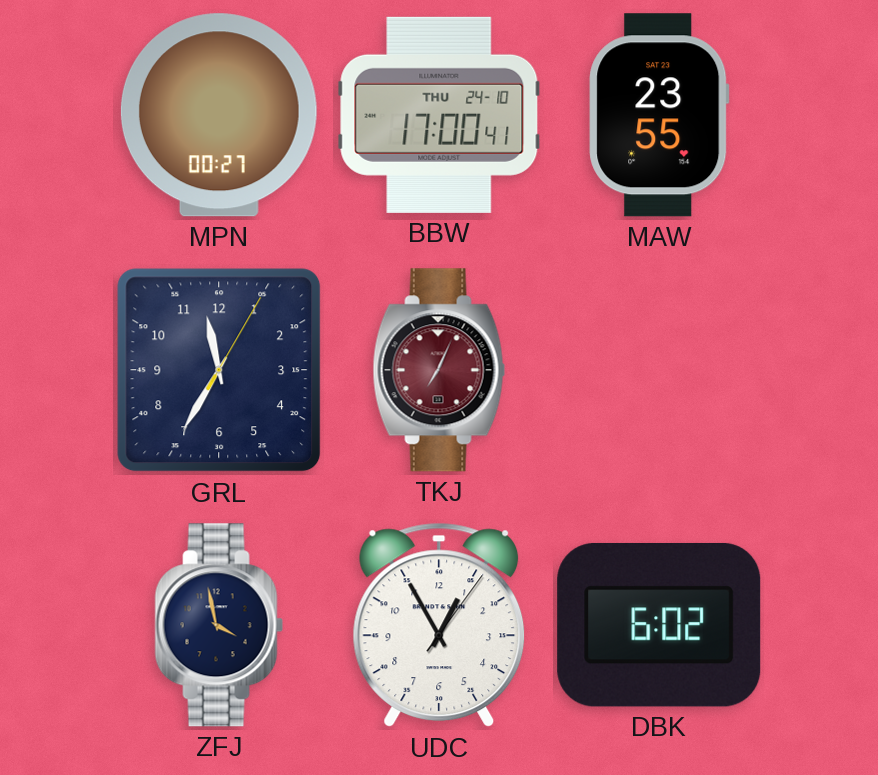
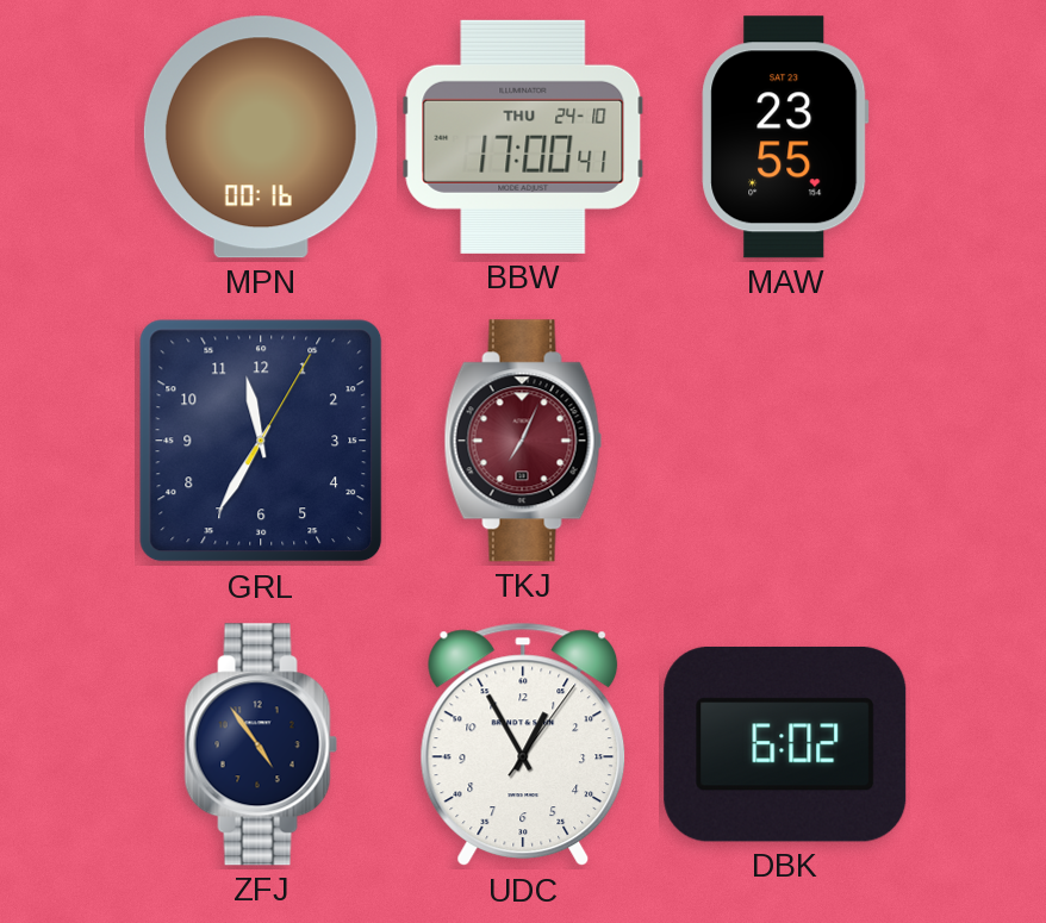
MPN: 00:27 -> 00:16
ZFJ: 3:58 -> 4:54
